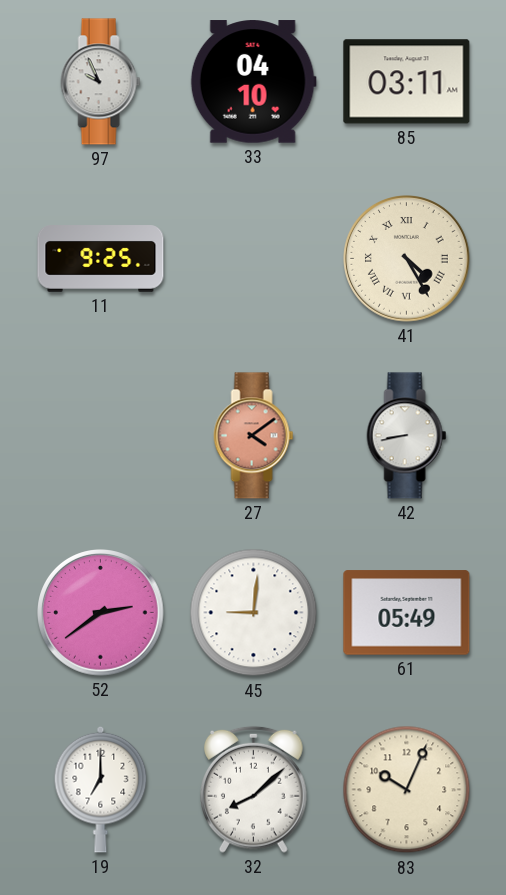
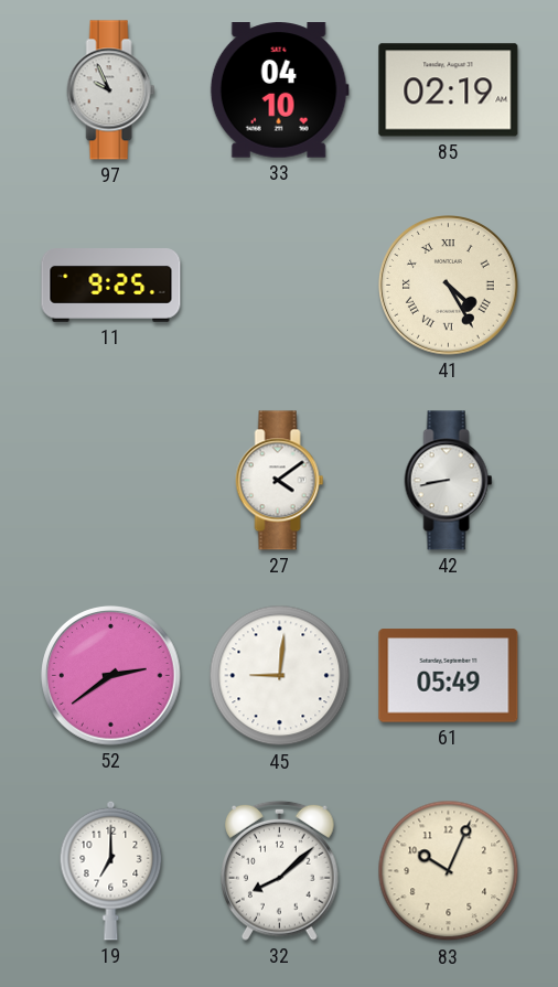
85: 03:11 -> 02:19
27 dial: salmon -> white
